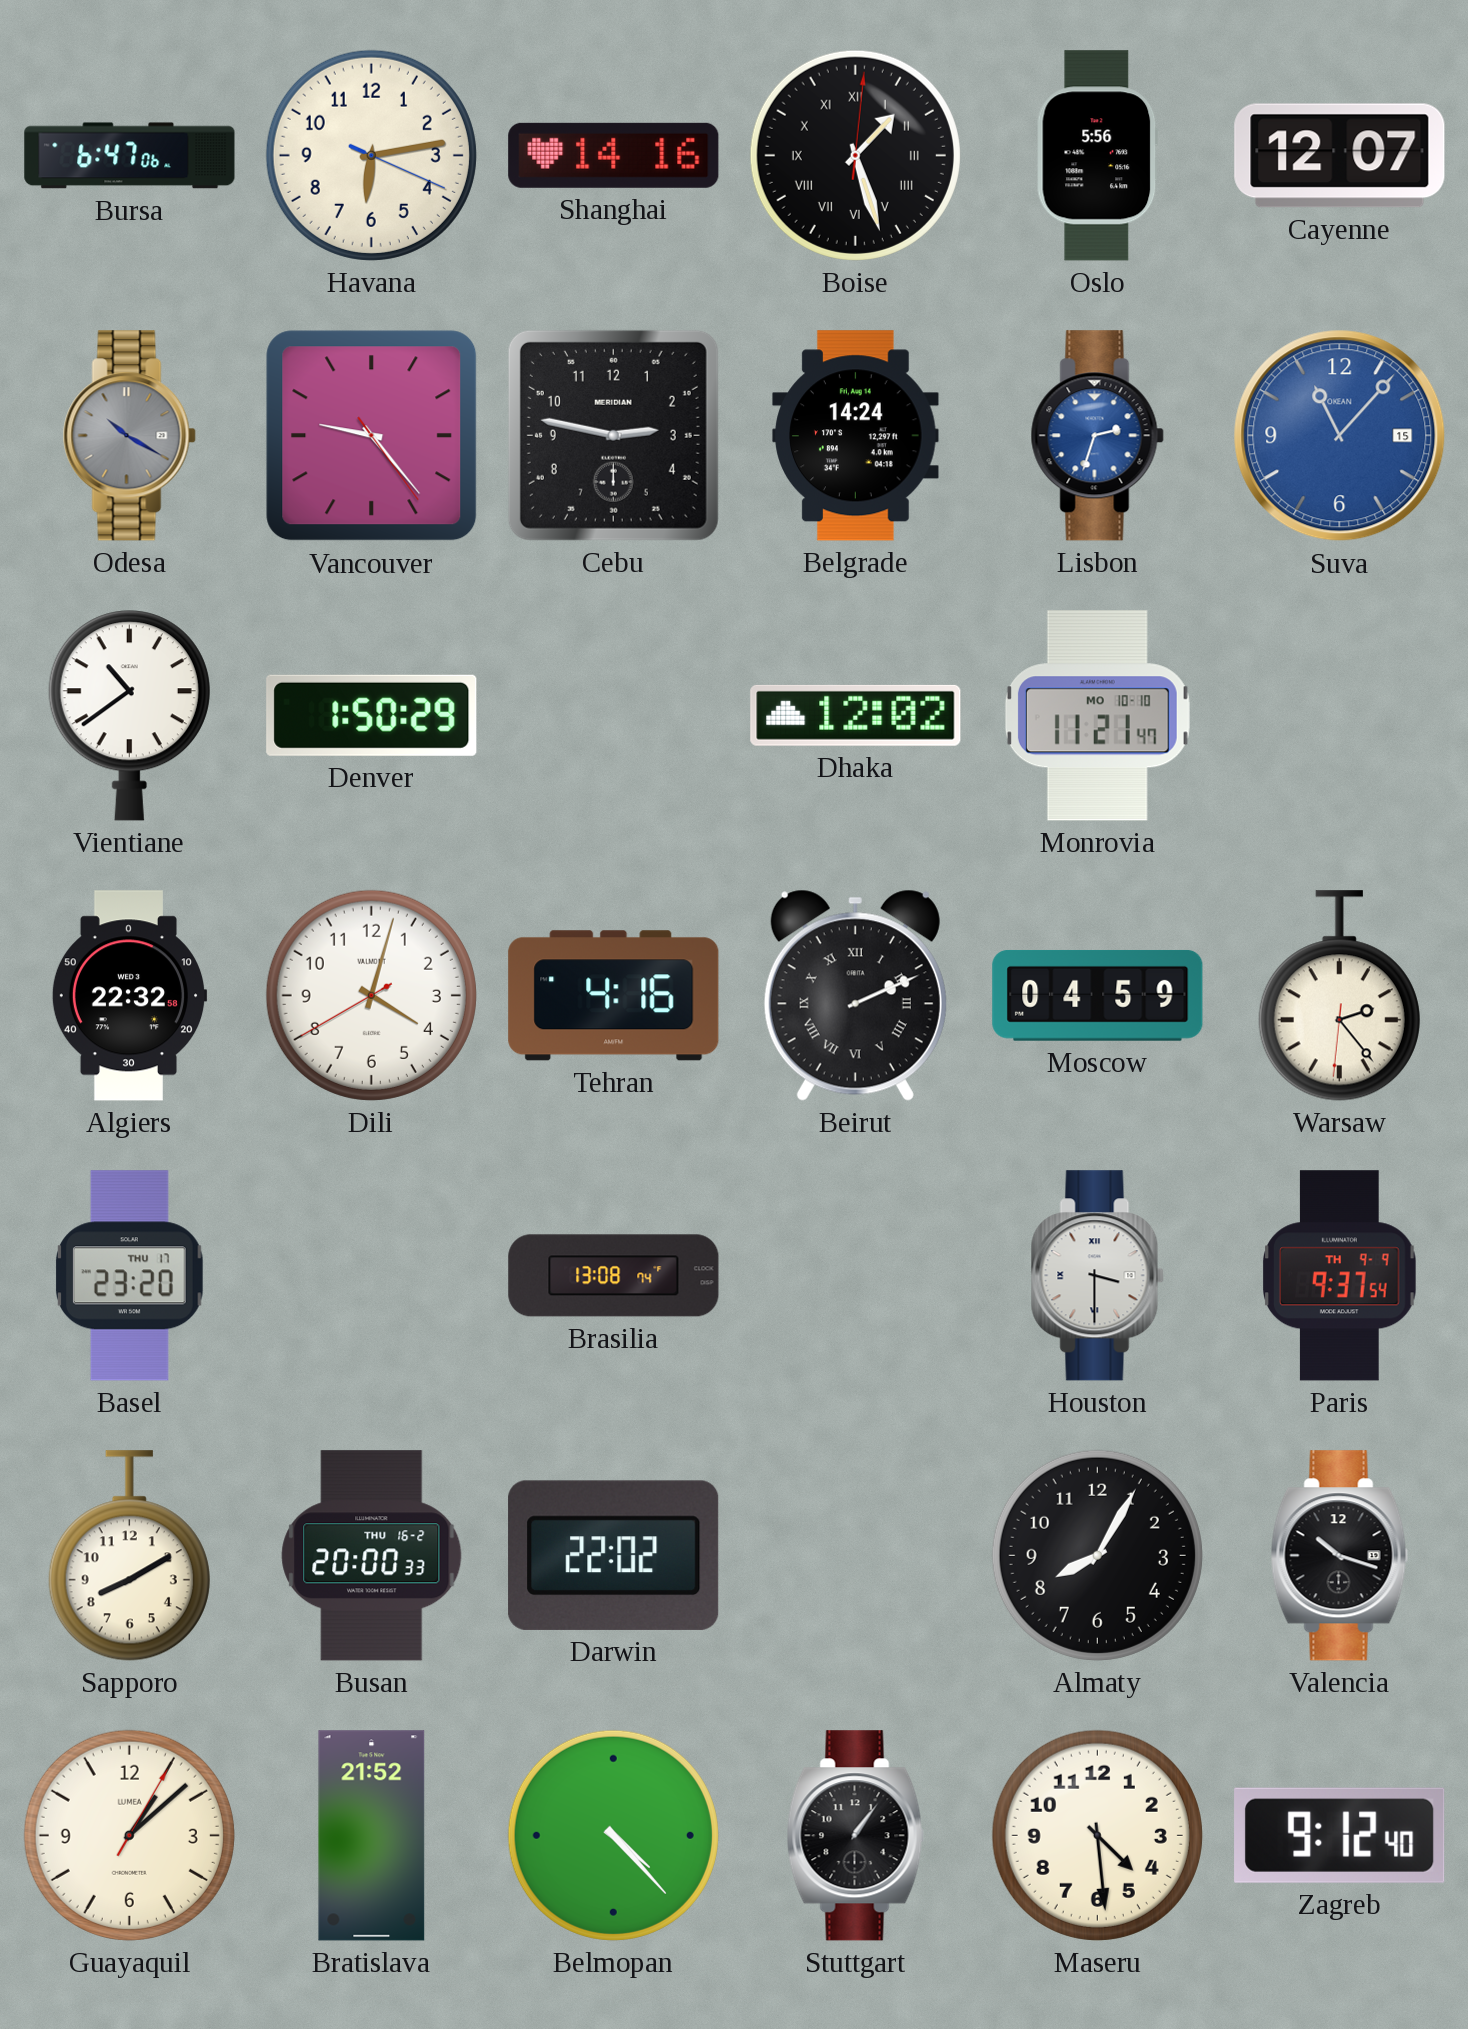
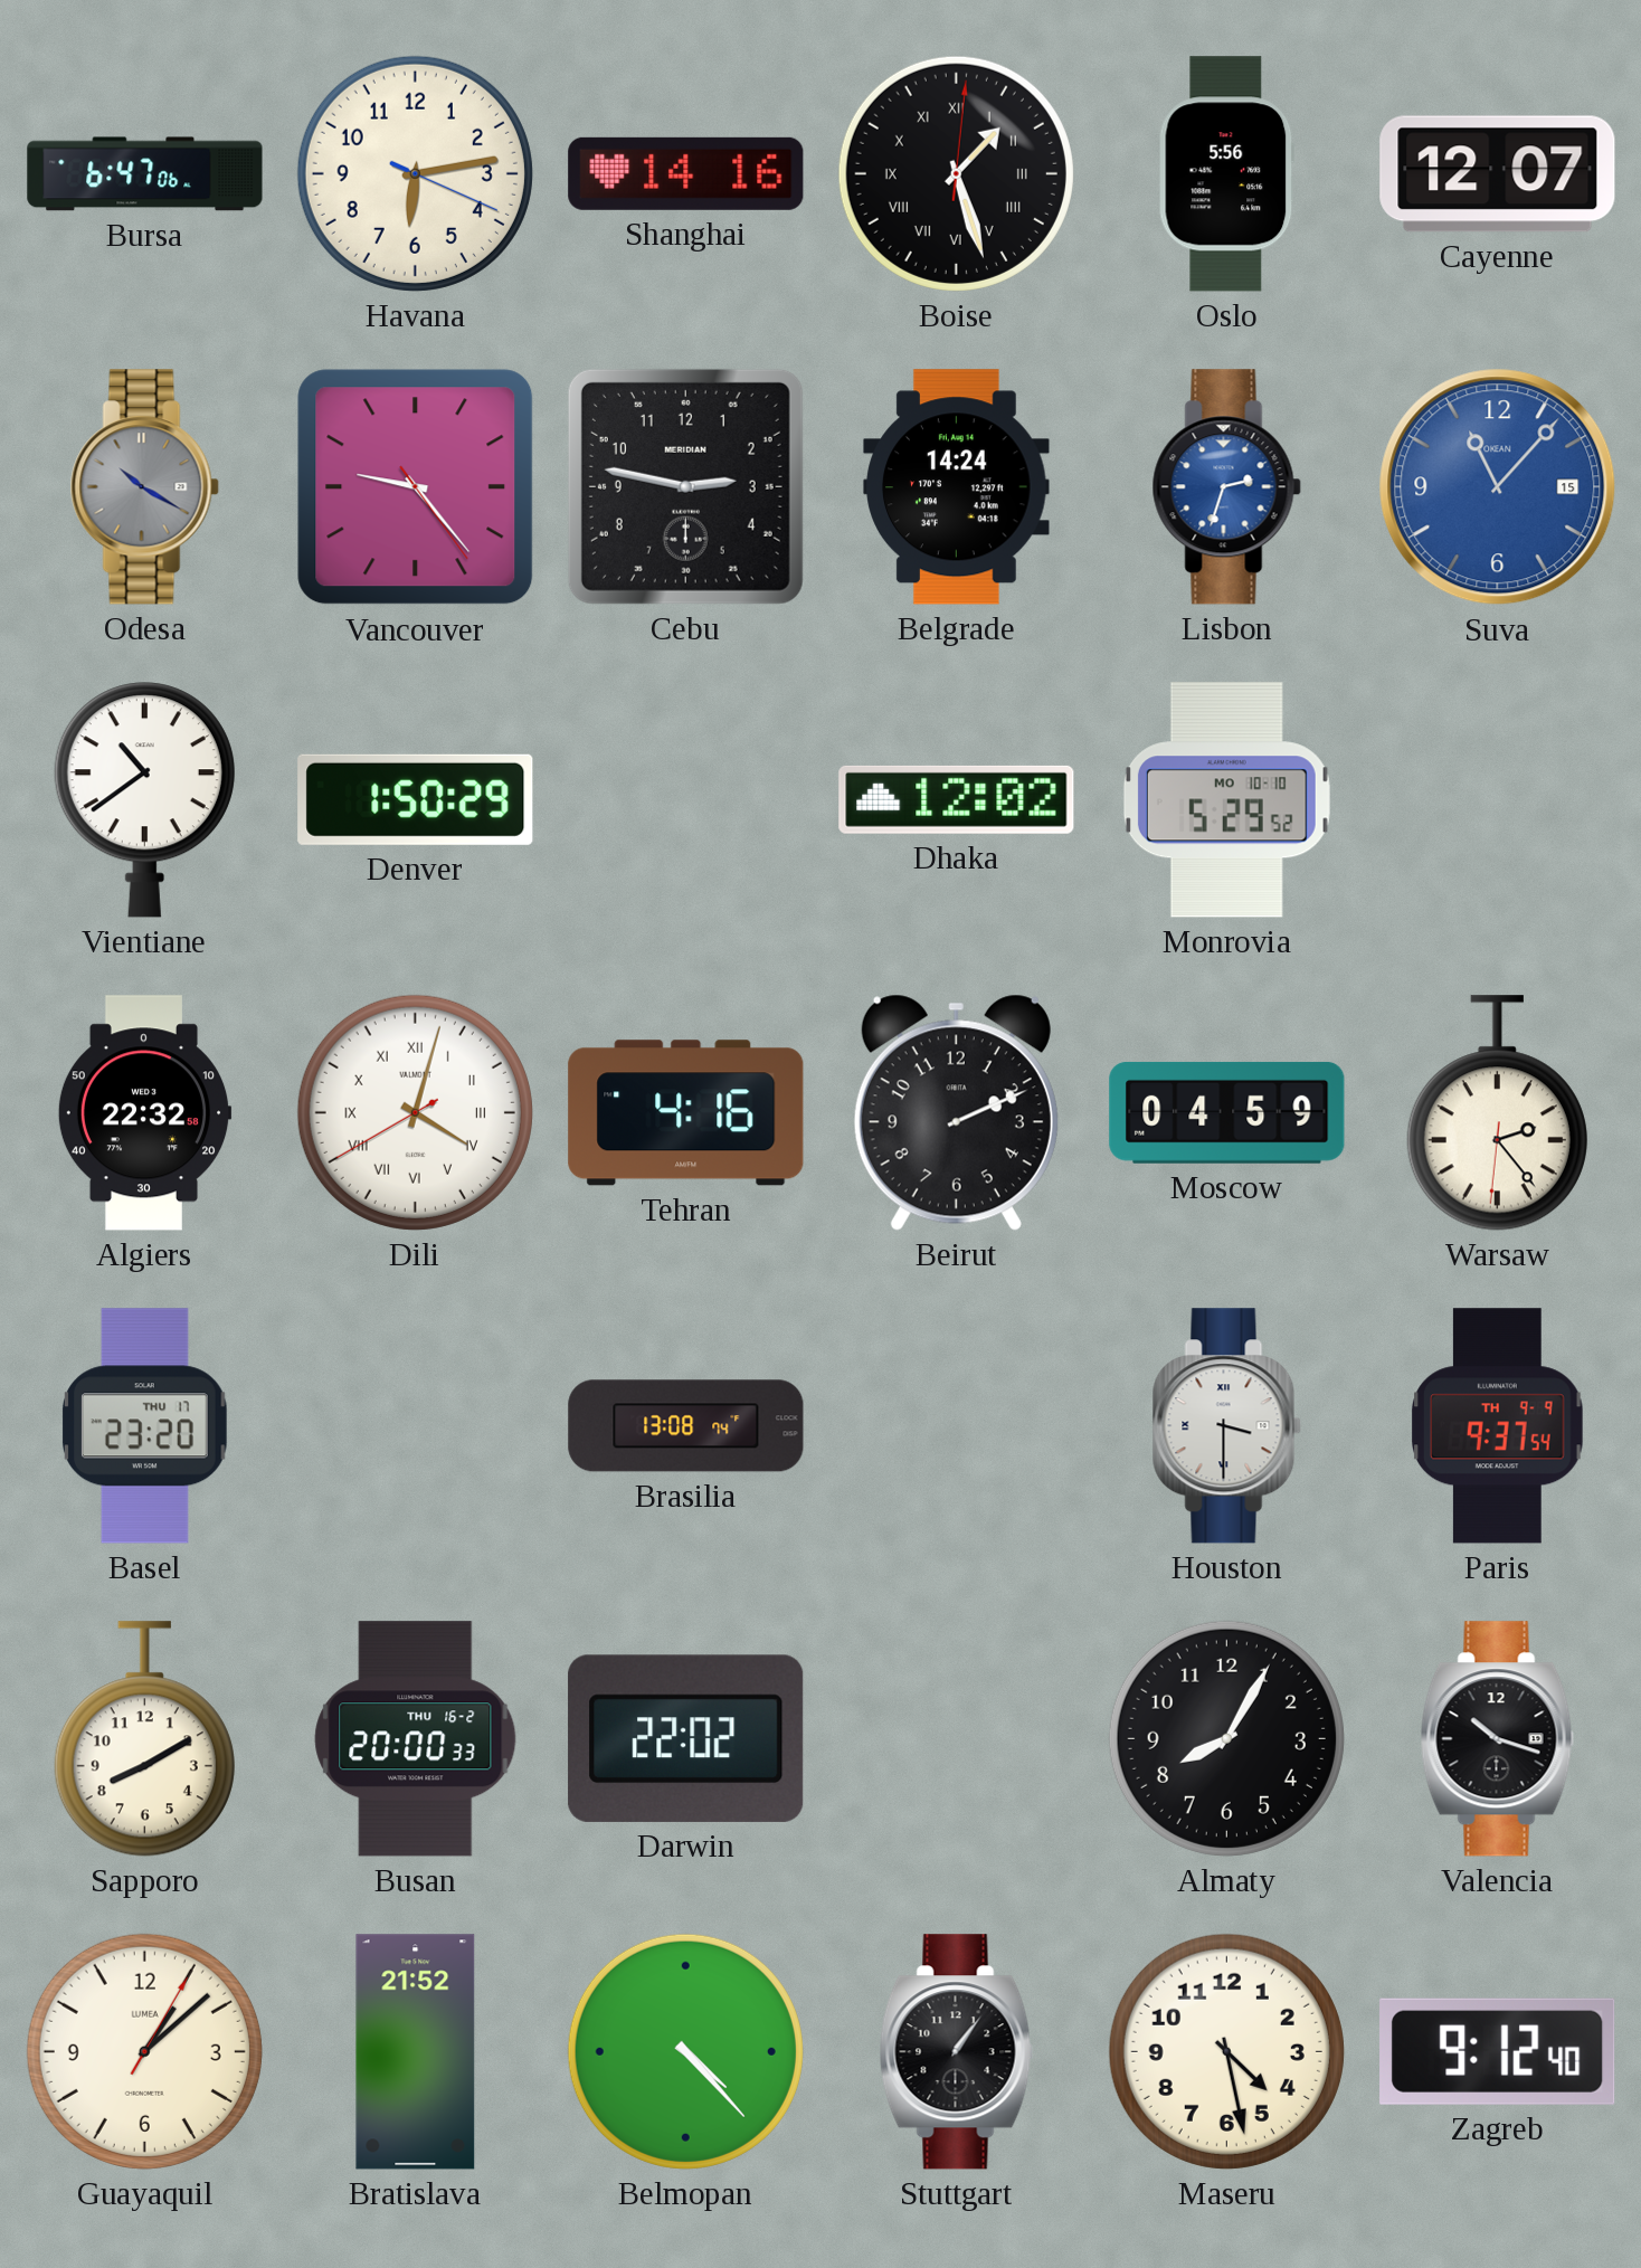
Monrovia: 11:21 -> 5:29
Dili numerals: Arabic -> Roman
Beirut numerals: Roman -> Arabic
Maseru: 4:29 -> 4:28
